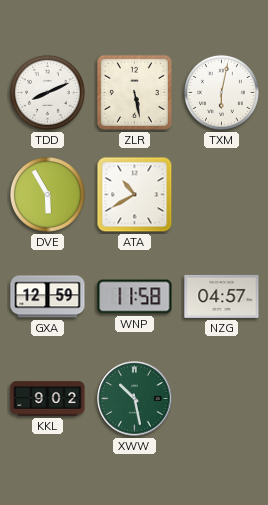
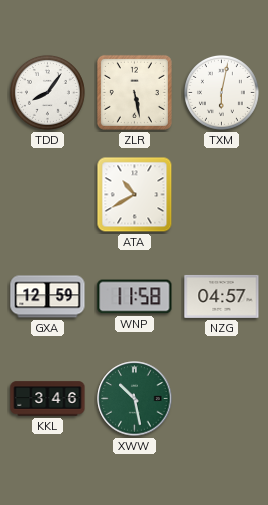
TDD: 8:11 -> 8:06
DVE: 5:55 -> none
KKL: 9:02 -> 3:46
